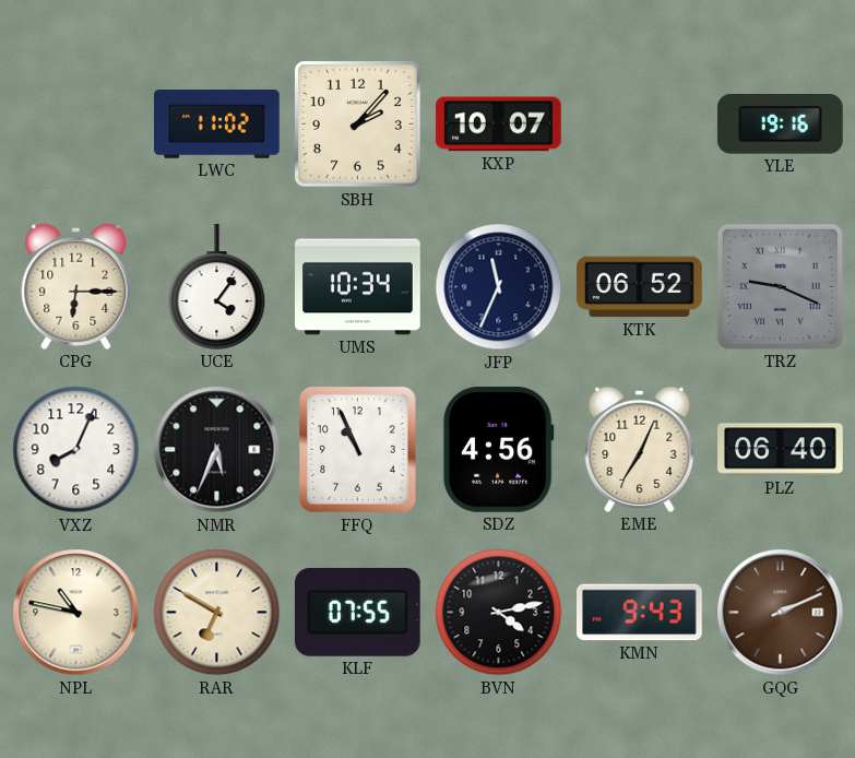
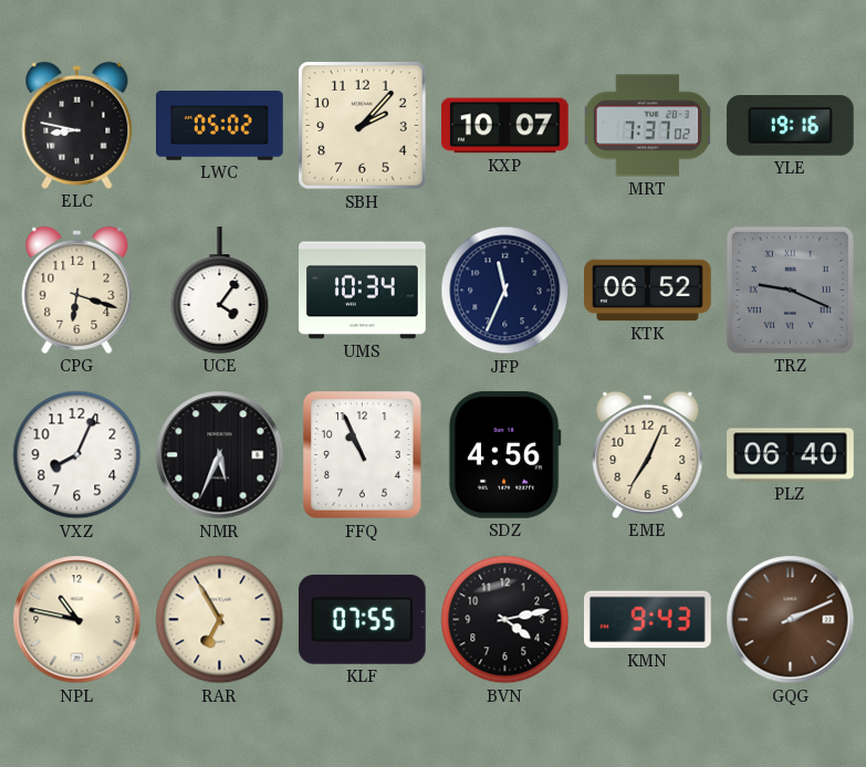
ELC: none -> 8:47
LWC: 11:02 -> 05:02
MRT: none -> 7:37
CPG: 6:15 -> 6:18
RAR: 6:50 -> 6:55
